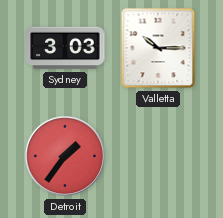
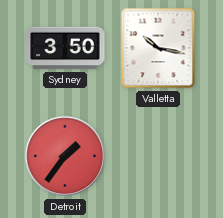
Sydney: 3:03 -> 3:50
Valletta: 10:15 -> 10:17
